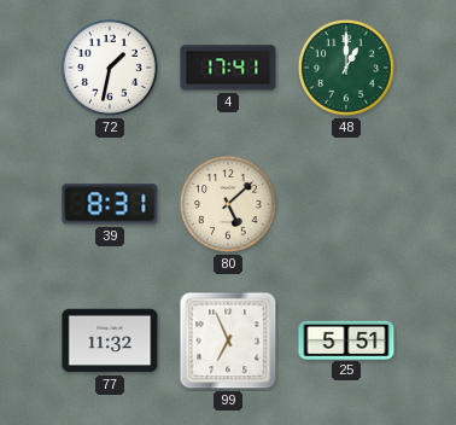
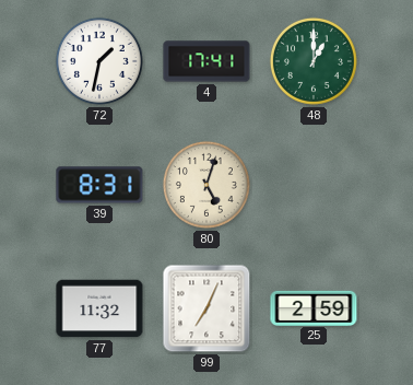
80: 5:08 -> 5:03
99: 6:56 -> 7:04
25: 5:51 -> 2:59
